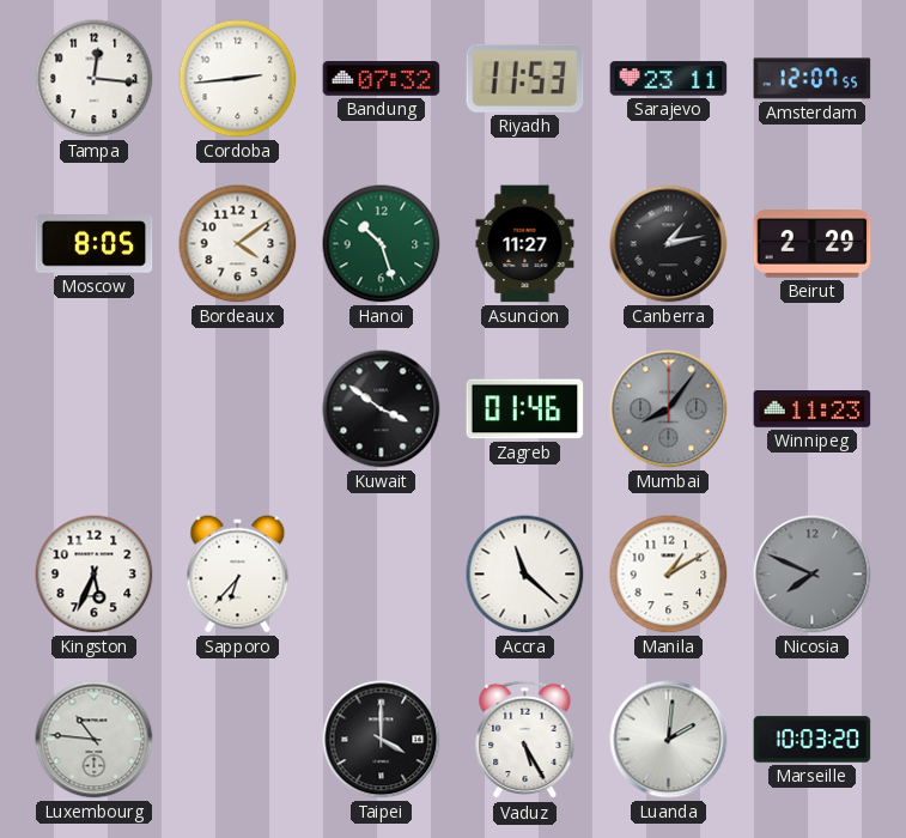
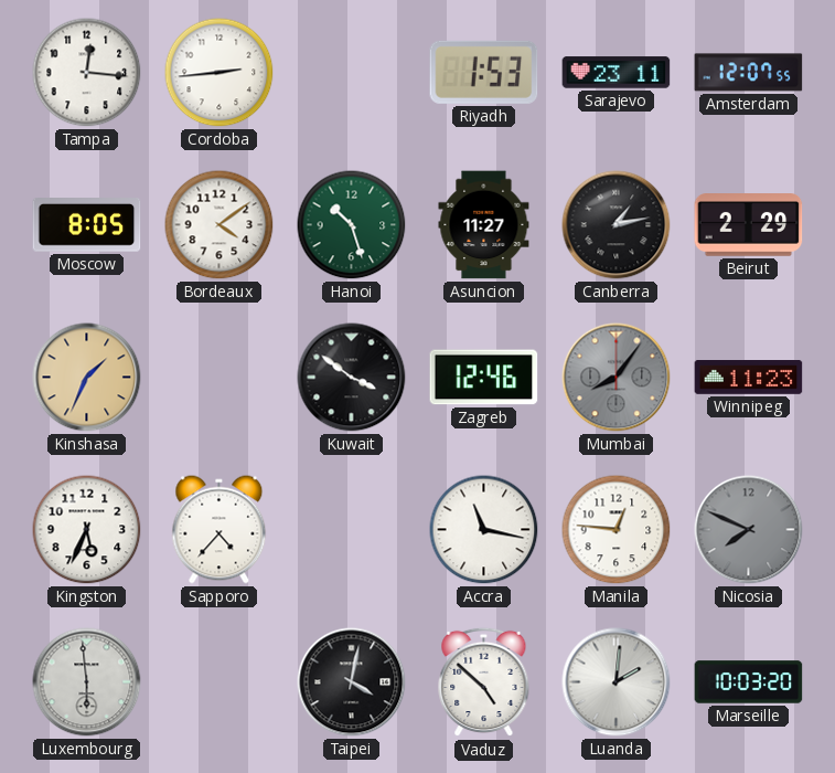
Bandung: 07:32 -> none
Riyadh: 11:53 -> 1:53
Kinshasa: none -> 1:34
Zagreb: 01:46 -> 12:46
Sapporo: 6:37 -> 4:37
Accra: 11:22 -> 11:17
Manila: 1:10 -> 12:46
Luxembourg: 10:46 -> 5:59
Taipei: 4:00 -> 4:02
Vaduz: 5:25 -> 4:52
